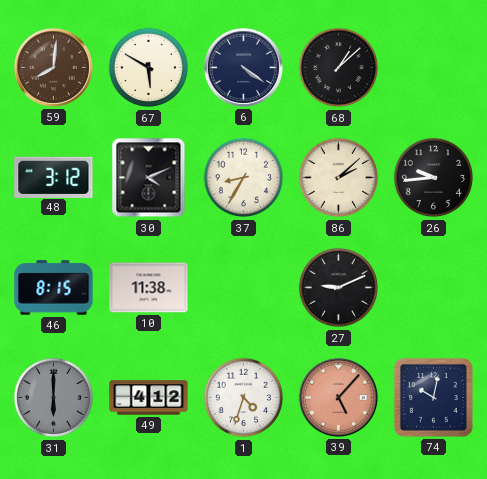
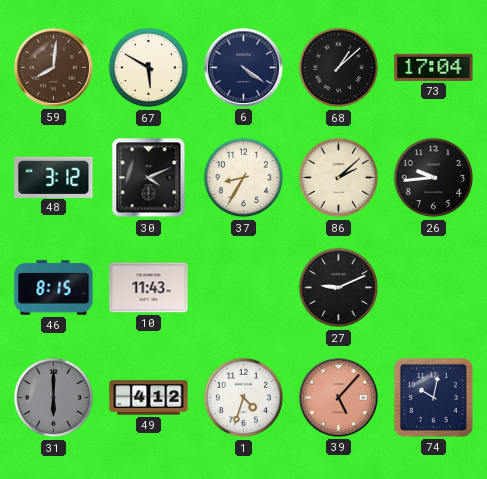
73: none -> 17:04
10: 11:38 -> 11:43
